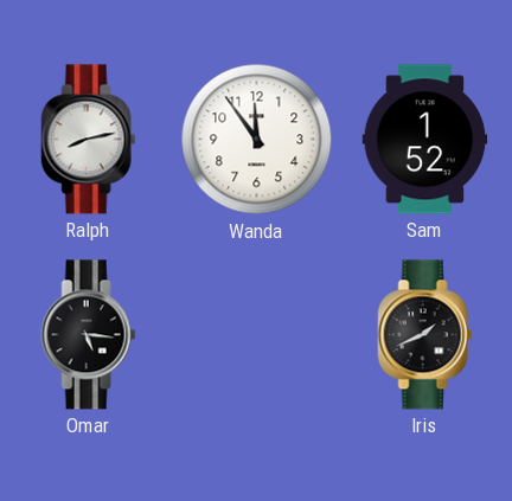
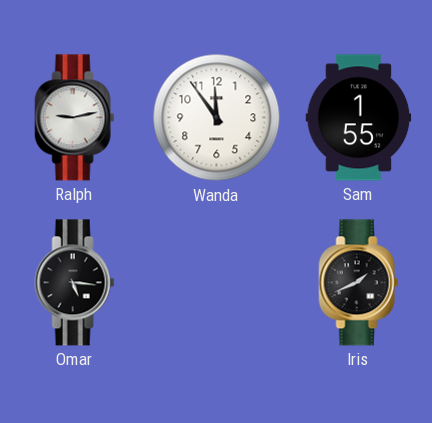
Ralph: 8:13 -> 9:13
Sam: 1:52 -> 1:55
